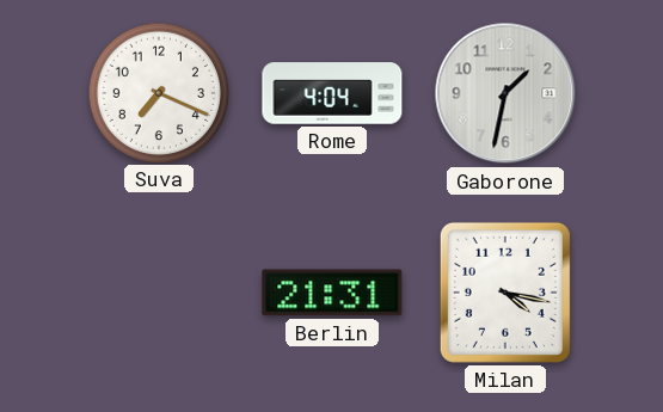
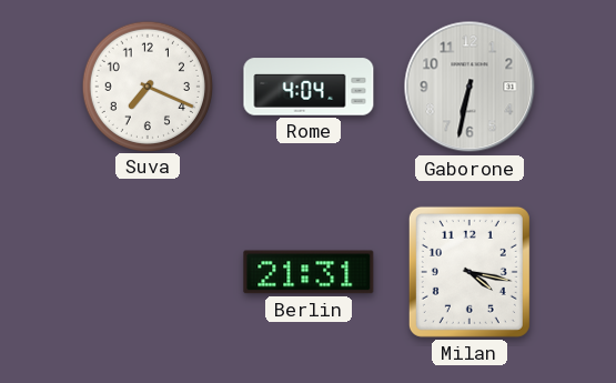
Gaborone: 1:32 -> 6:32
